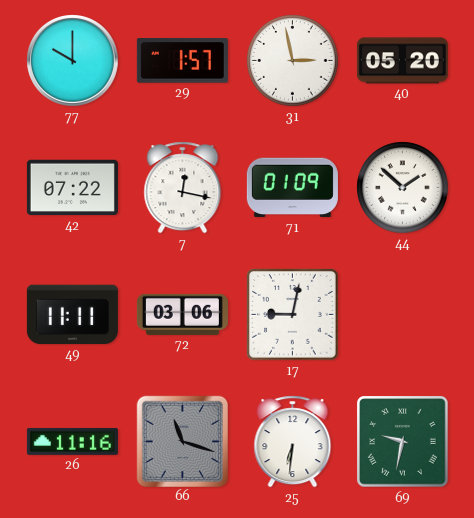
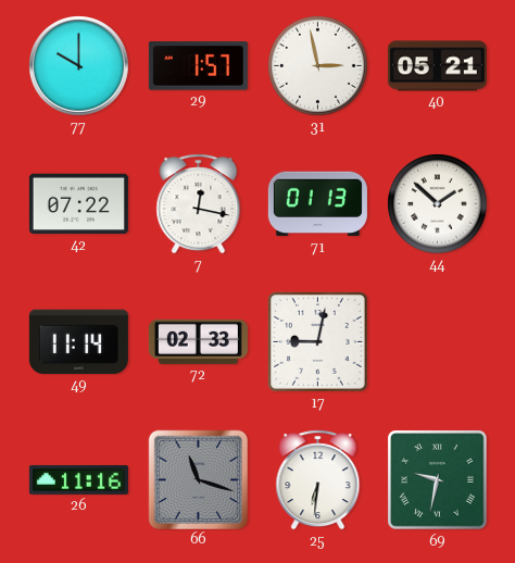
40: 05:20 -> 05:21
71: 01:09 -> 01:13
49: 11:11 -> 11:14
72: 03:06 -> 02:33
